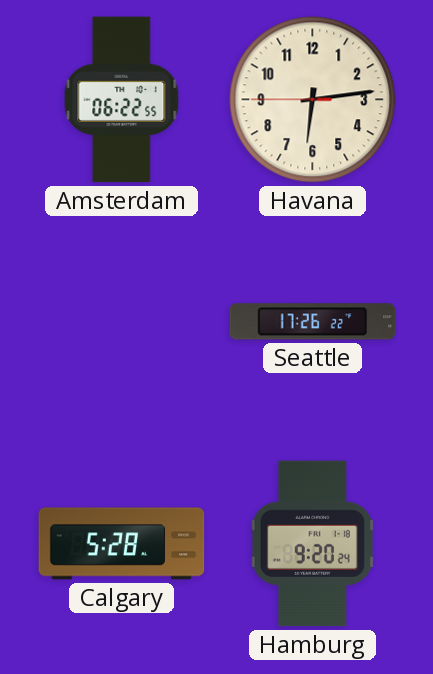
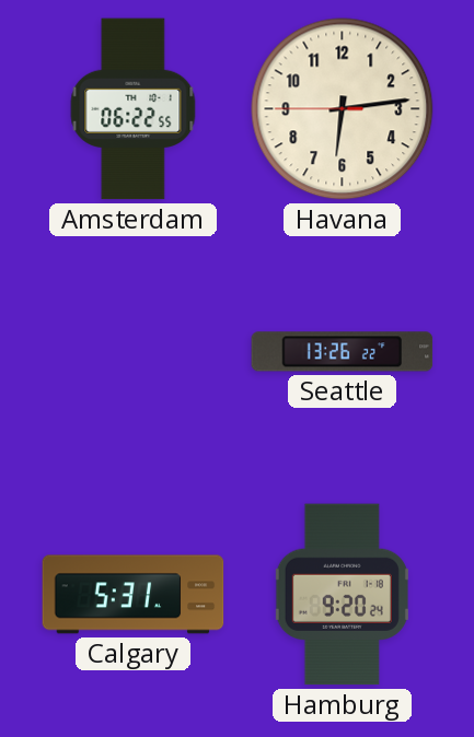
Seattle: 17:26 -> 13:26
Calgary: 5:28 -> 5:31
